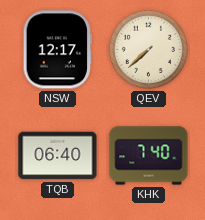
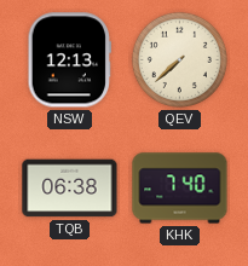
NSW: 12:17 -> 12:13
TQB: 06:40 -> 06:38
